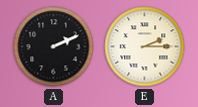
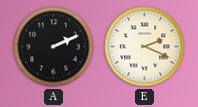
E: 2:15 -> 2:19
